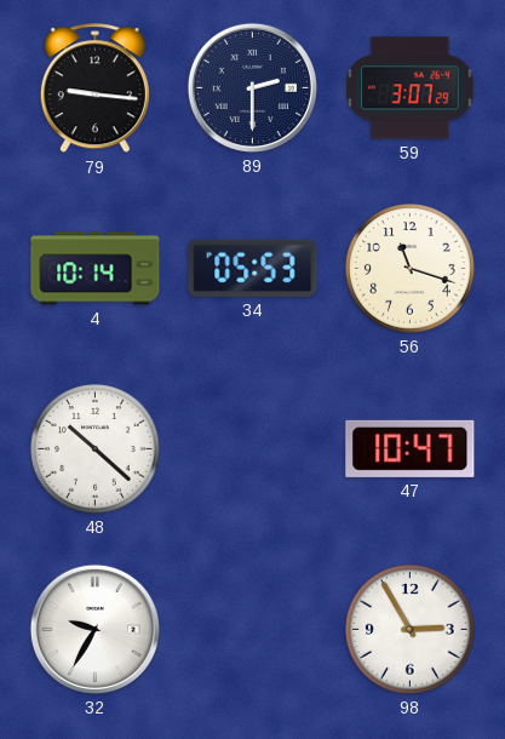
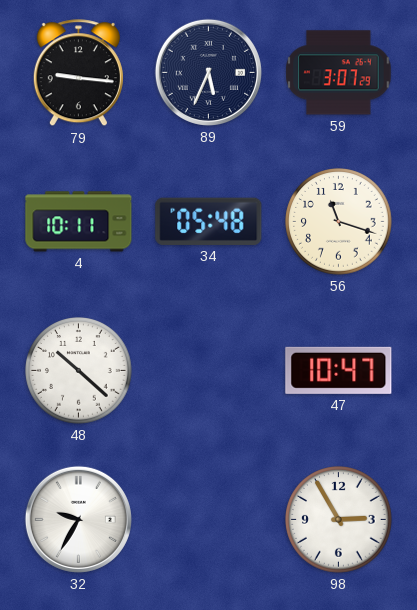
89: 2:30 -> 5:34
4: 10:14 -> 10:11
34: 05:53 -> 05:48
